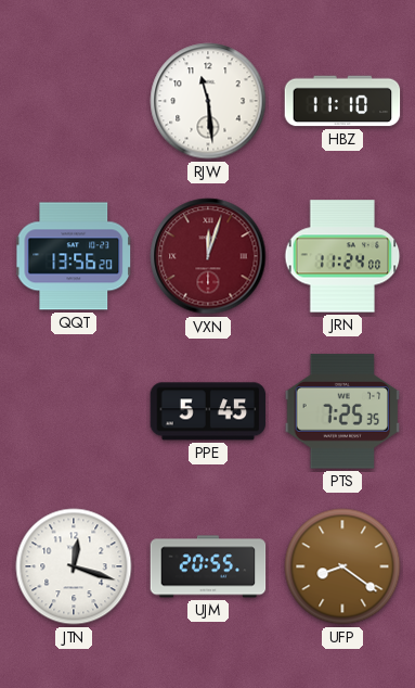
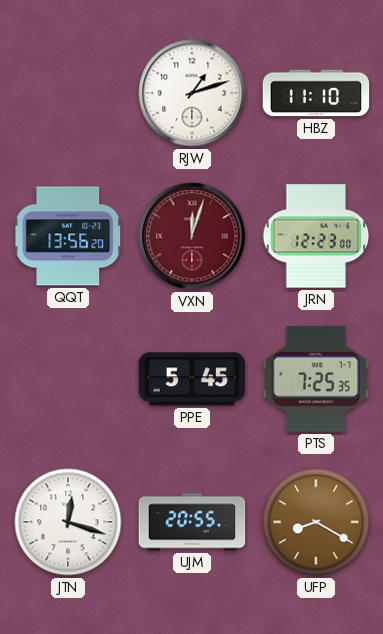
RJW: 11:29 -> 1:12
JRN: 11:24 -> 12:23
UFP: 8:21 -> 8:20
